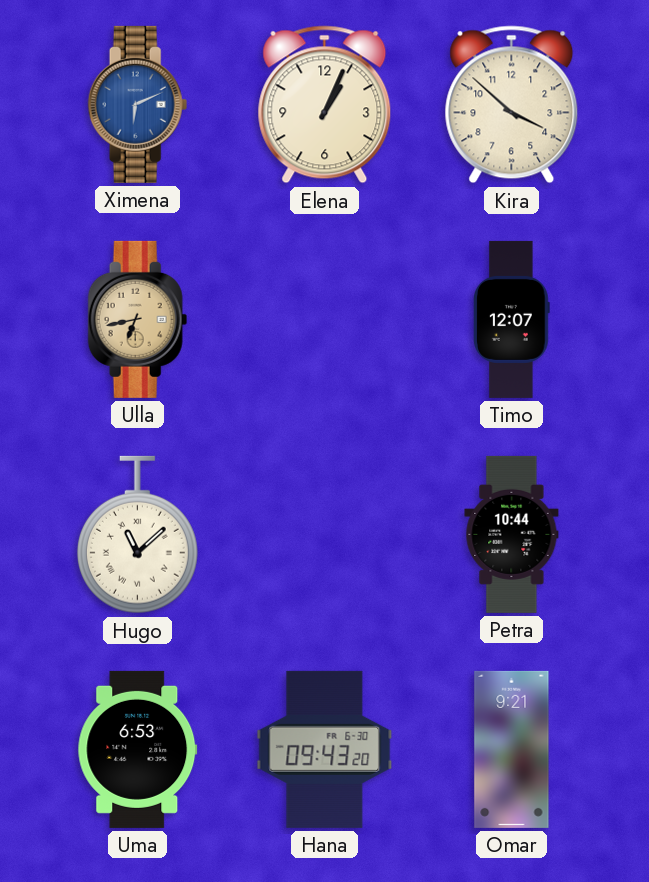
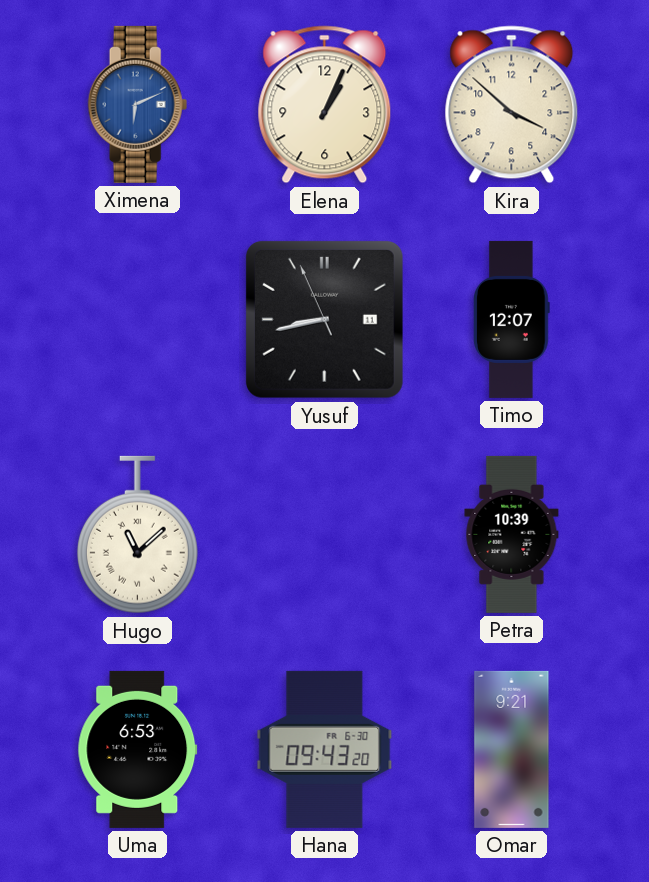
Ulla: 6:43 -> none
Yusuf: none -> 8:42
Petra: 10:44 -> 10:39
